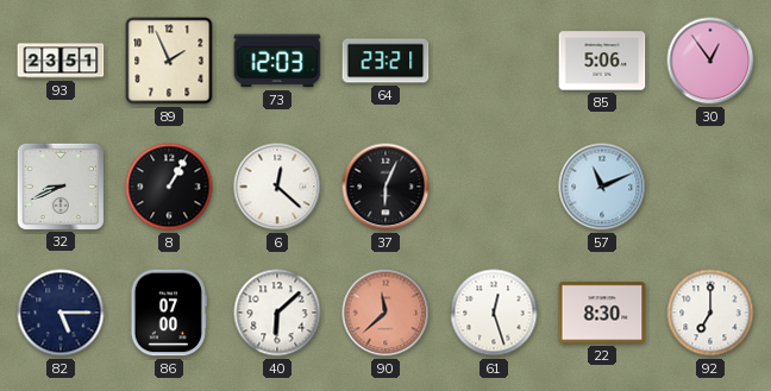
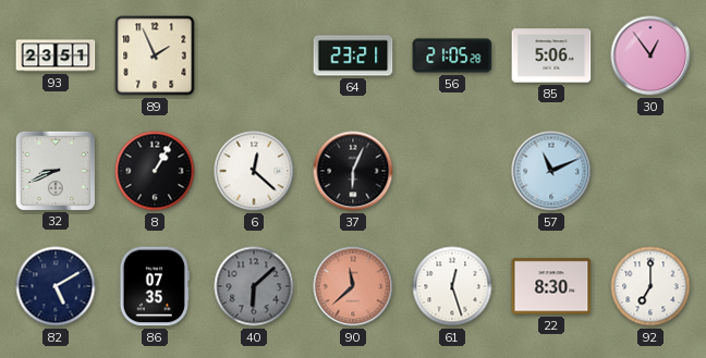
73: 12:03 -> none
56: none -> 21:05
82: 5:15 -> 5:10
86: 07:00 -> 07:35
40 dial: white -> grey
